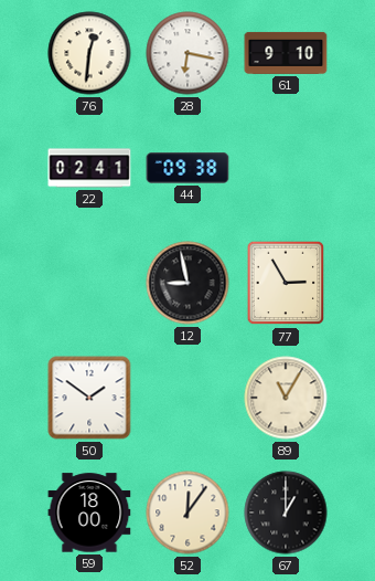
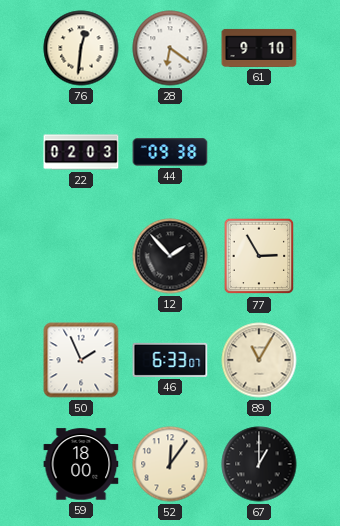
28: 6:17 -> 6:21
22: 02:41 -> 02:03
12: 8:58 -> 1:53
50: 1:51 -> 1:56
46: none -> 6:33
